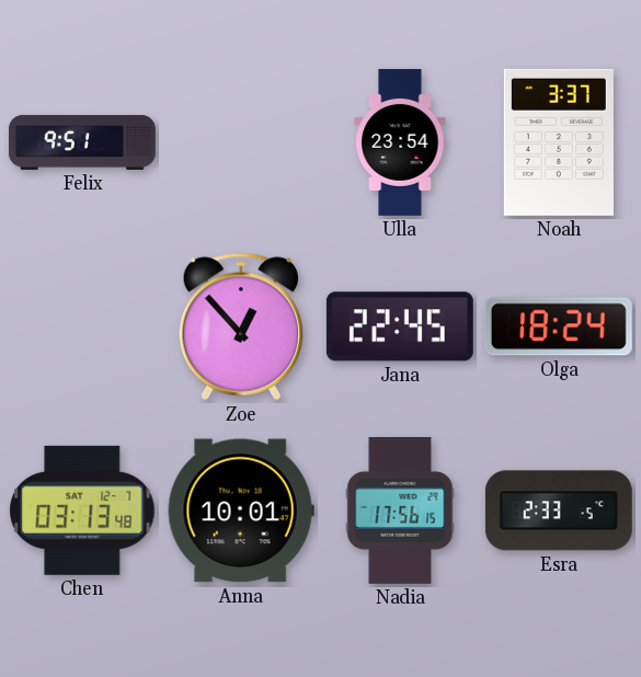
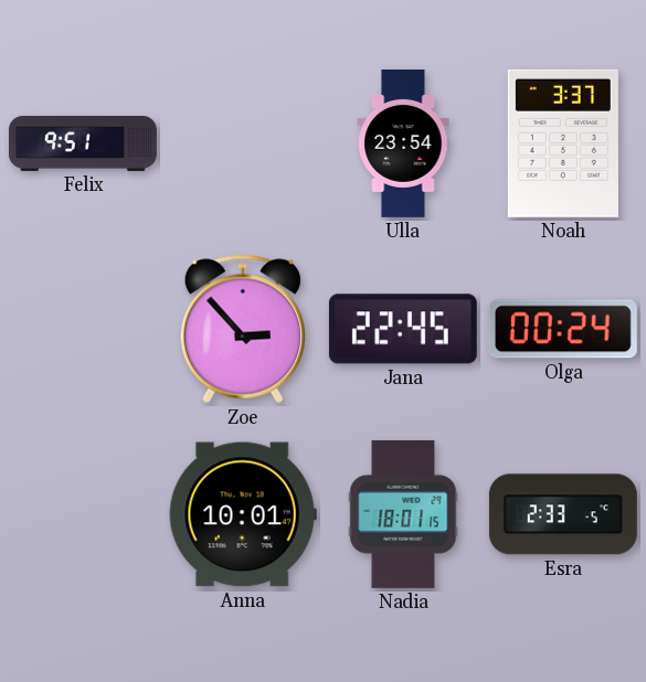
Zoe: 12:53 -> 2:53
Olga: 18:24 -> 00:24
Chen: 03:13 -> none
Nadia: 17:56 -> 18:01
